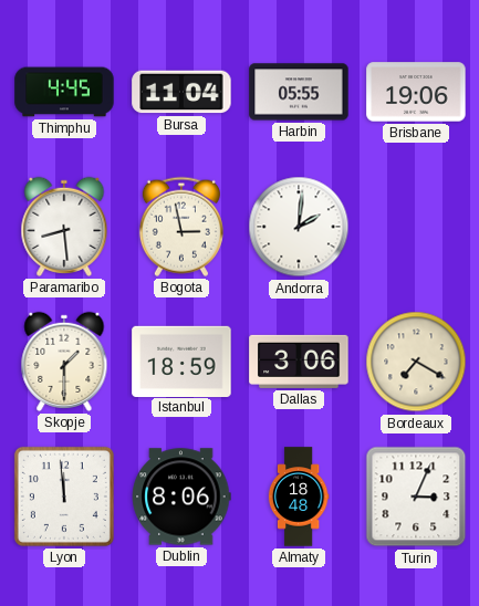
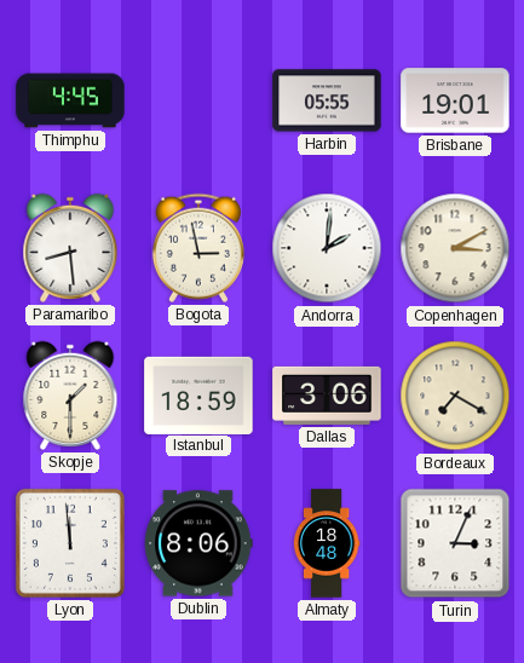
Bursa: 11:04 -> none
Brisbane: 19:06 -> 19:01
Copenhagen: none -> 3:10
